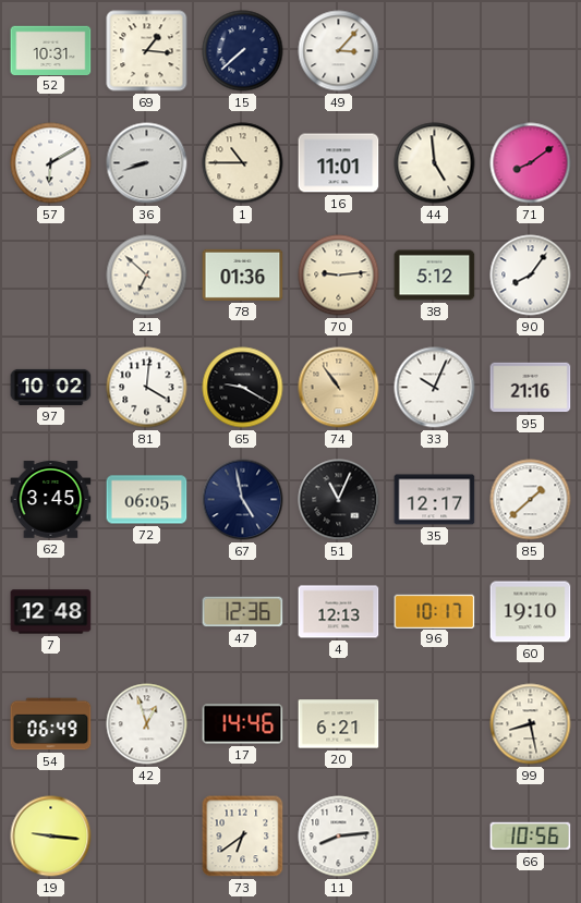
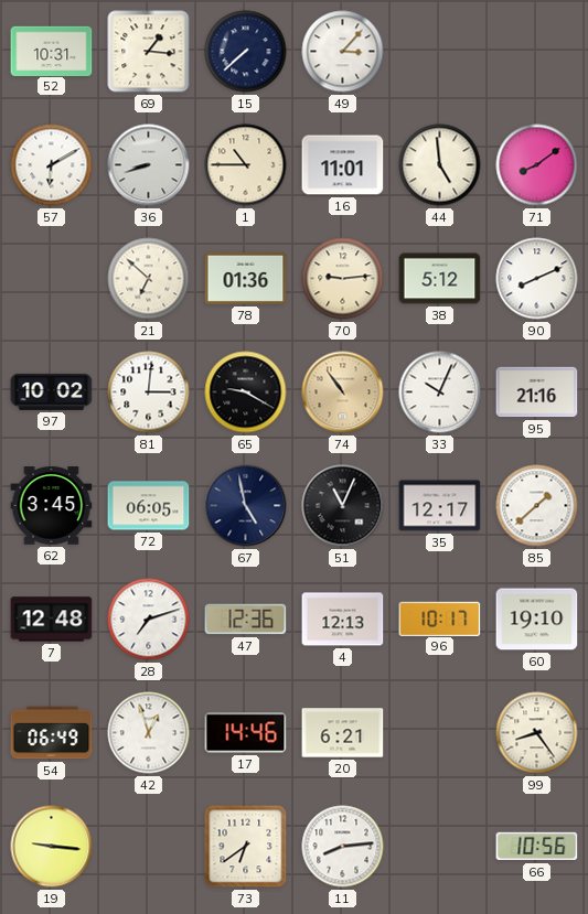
90: 8:06 -> 8:11
81: 4:01 -> 3:01
28: none -> 7:12
99: 8:28 -> 8:24
